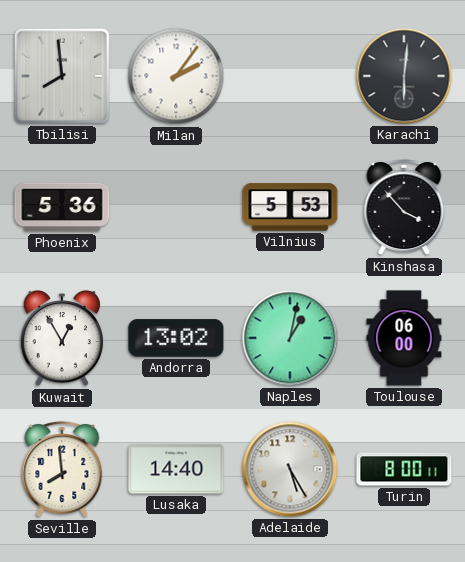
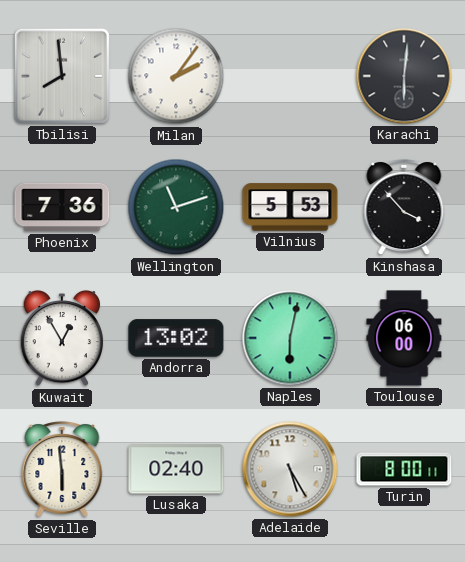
Phoenix: 5:36 -> 7:36
Wellington: none -> 11:12
Naples: 1:02 -> 6:02
Seville: 7:59 -> 5:59
Lusaka: 14:40 -> 02:40
